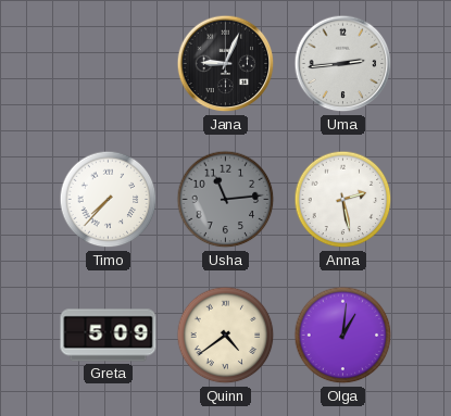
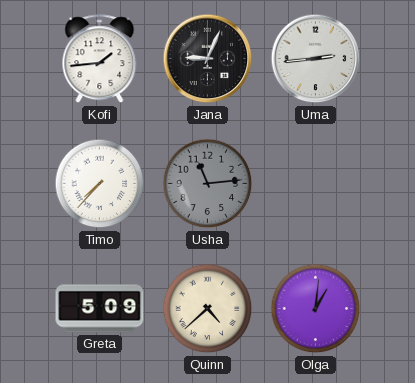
Kofi: none -> 1:44
Anna: 2:28 -> none
Quinn: 4:39 -> 4:38
